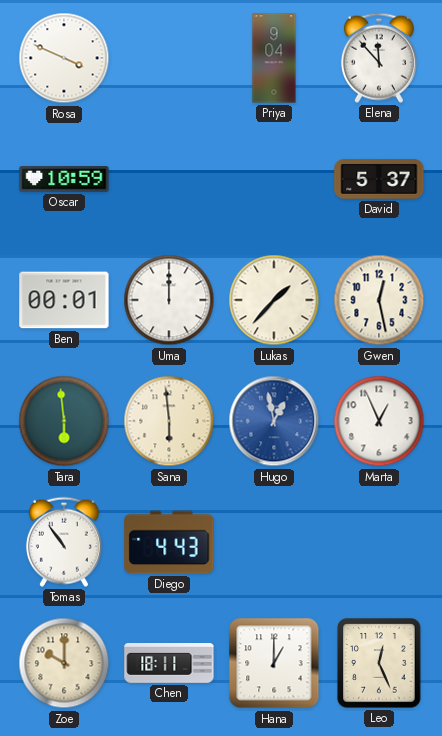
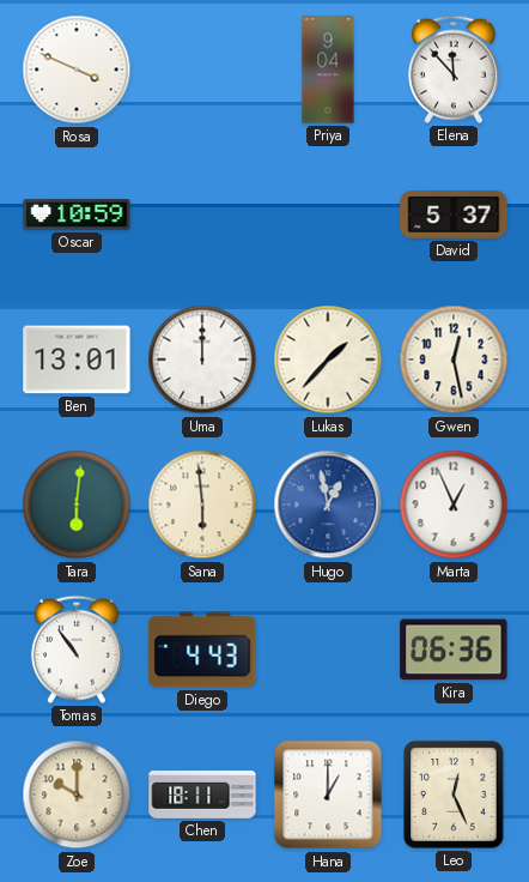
Ben: 00:01 -> 13:01
Tara: 5:59 -> 6:01
Kira: none -> 06:36
